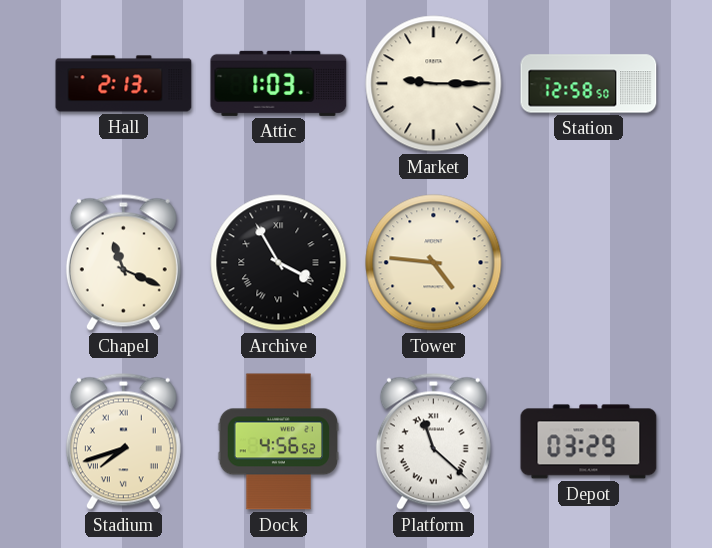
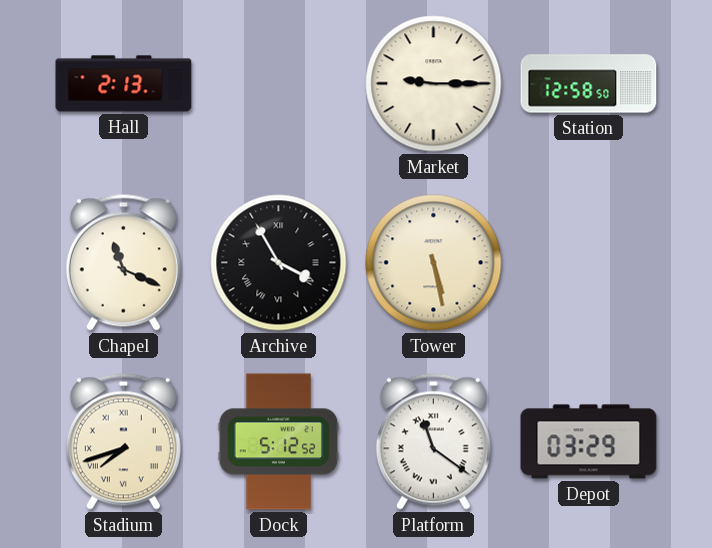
Attic: 1:03 -> none
Tower: 4:46 -> 5:28
Dock: 4:56 -> 5:12
Platform: 11:22 -> 11:21
